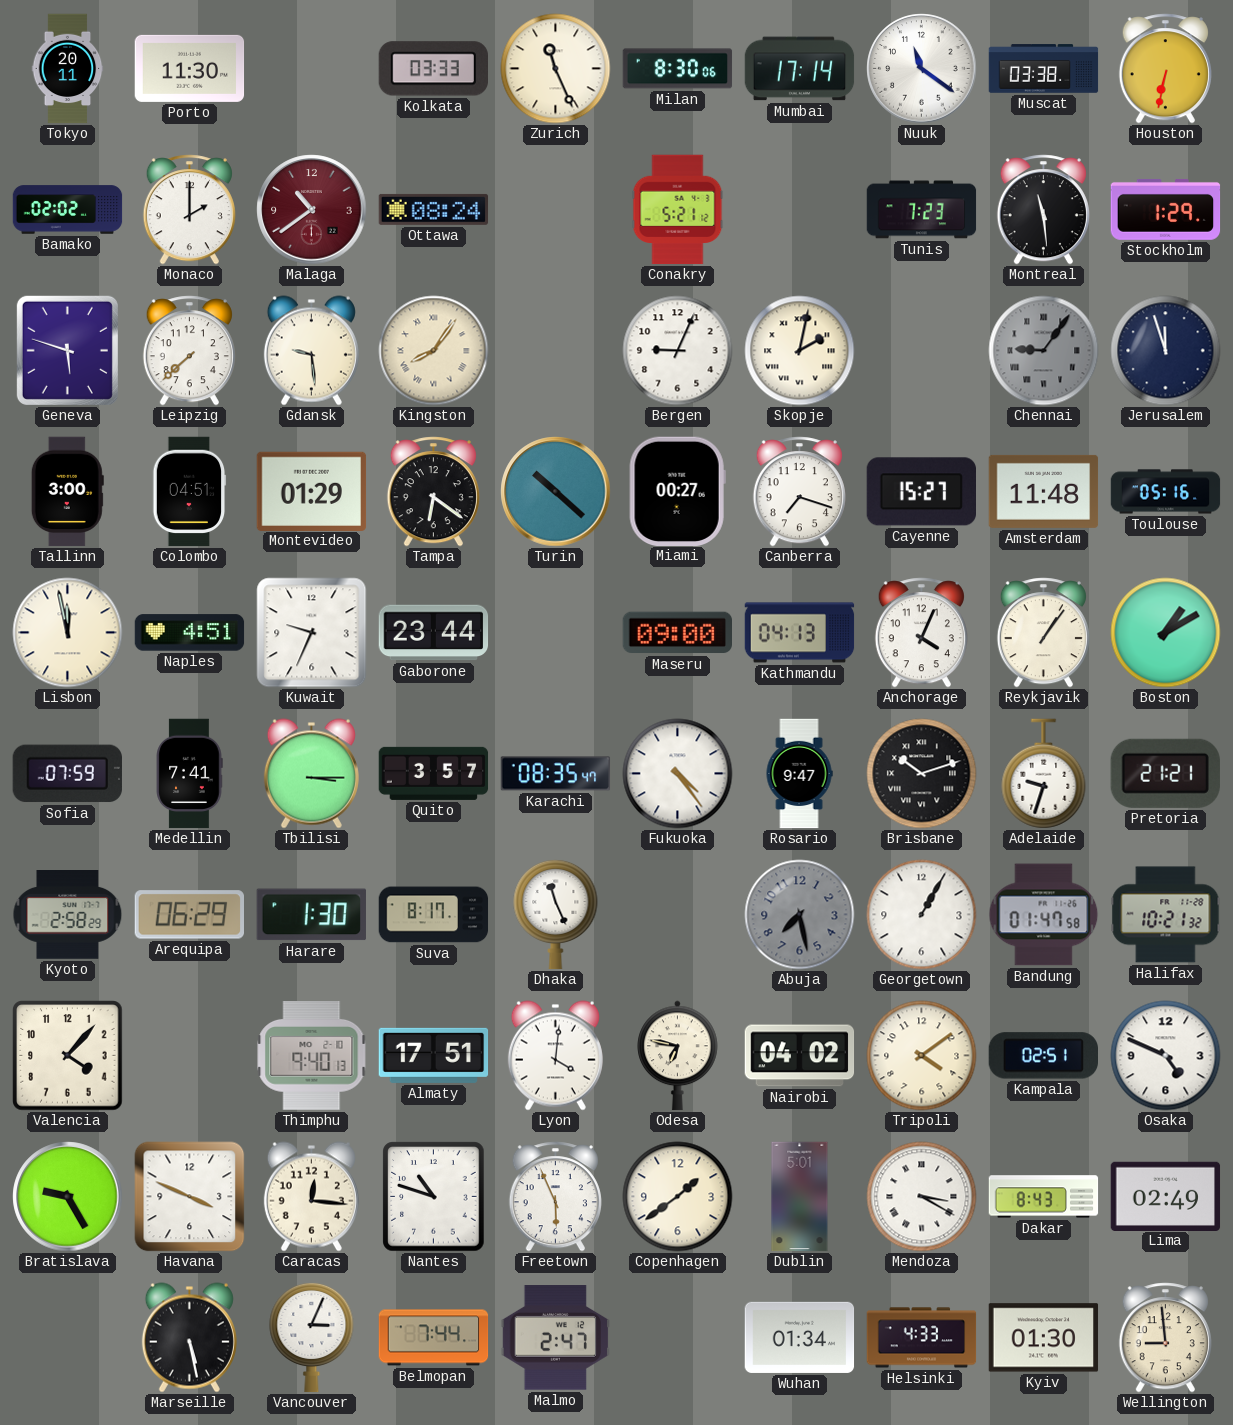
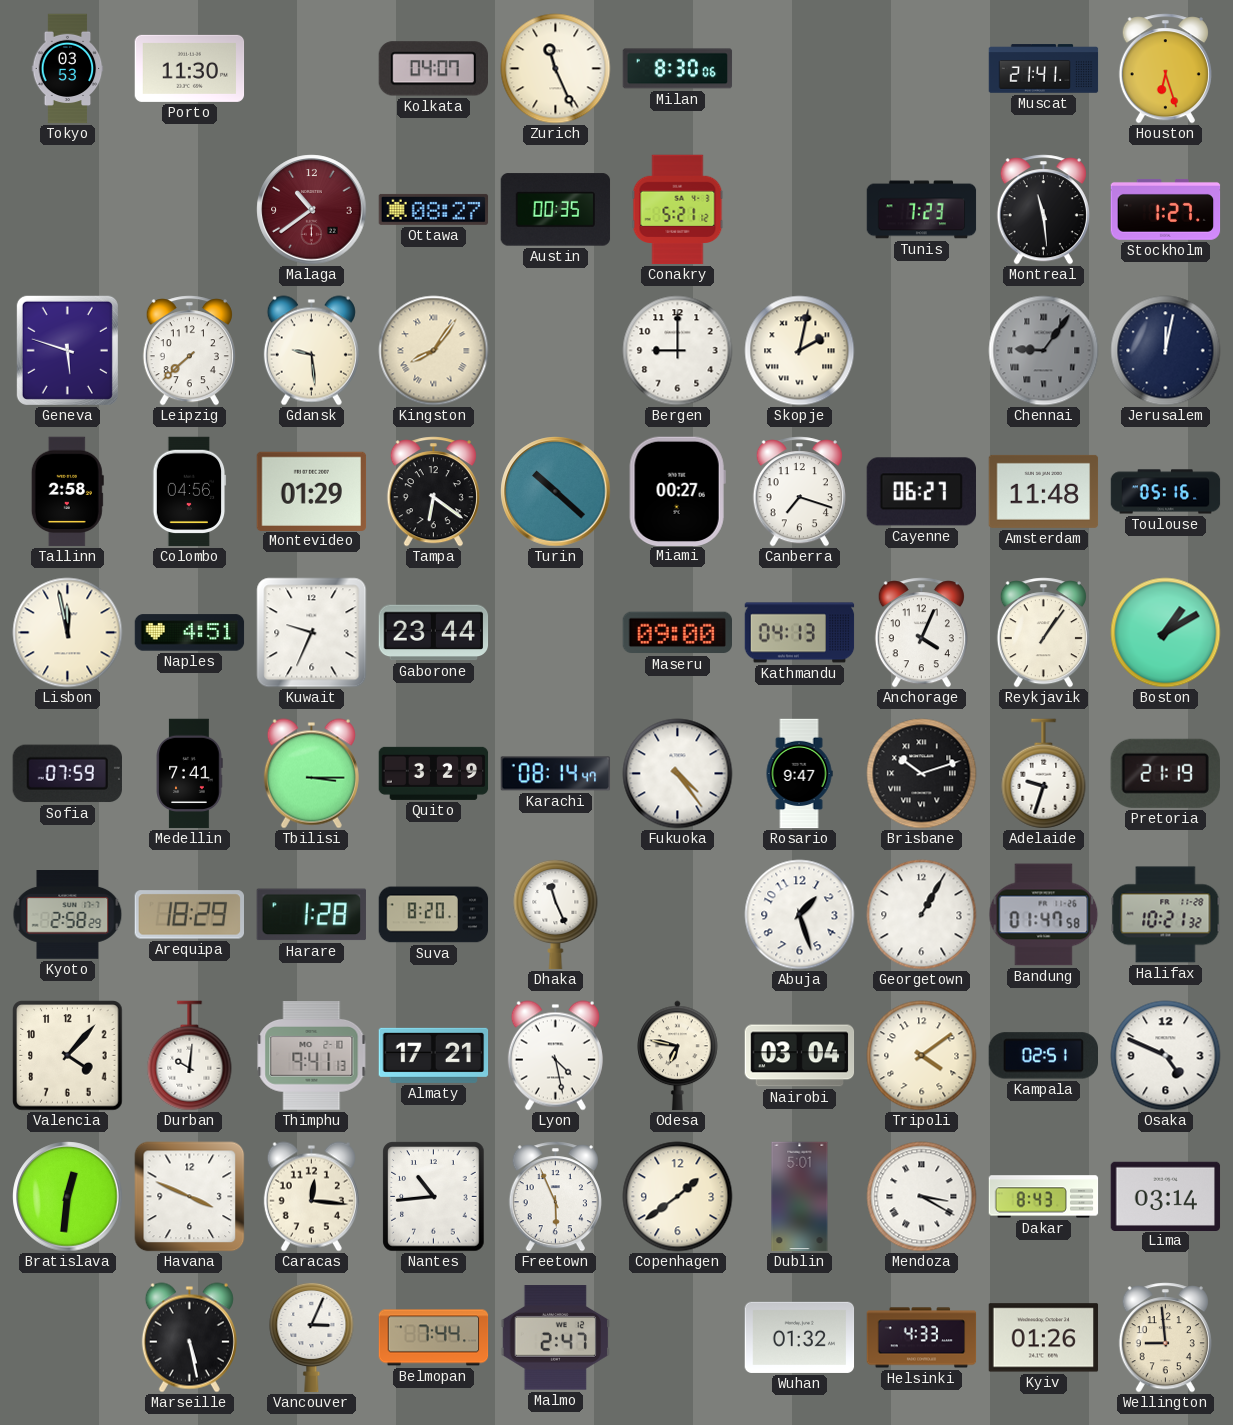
Tokyo: 20:11 -> 03:53
Kolkata: 03:33 -> 04:07
Mumbai: 17:14 -> none
Nuuk: 11:21 -> none
Muscat: 03:38 -> 21:41
Houston: 6:32 -> 6:27
Bamako: 02:02 -> none
Monaco: 2:00 -> none
Ottawa: 08:24 -> 08:27
Austin: none -> 00:35
Stockholm: 1:29 -> 1:27
Bergen: 9:04 -> 9:00
Jerusalem: 11:57 -> 12:02
Tallinn: 3:00 -> 2:58
Colombo: 04:51 -> 04:56
Cayenne: 15:27 -> 06:27
Quito: 3:57 -> 3:29
Karachi: 08:35 -> 08:14
Pretoria: 21:21 -> 21:19
Arequipa: 06:29 -> 18:29
Harare: 1:30 -> 1:28
Suva: 8:17 -> 8:20
Abuja: 7:28 -> 1:27
Abuja dial: grey -> white
Durban: none -> 10:01
Thimphu: 9:40 -> 9:41
Almaty: 17:51 -> 17:21
Lyon: 4:01 -> 4:28
Nairobi: 04:02 -> 03:04
Bratislava: 9:25 -> 12:31
Nantes: 10:48 -> 10:44
Lima: 02:49 -> 03:14
Wuhan: 01:34 -> 01:32
Kyiv: 01:30 -> 01:26
